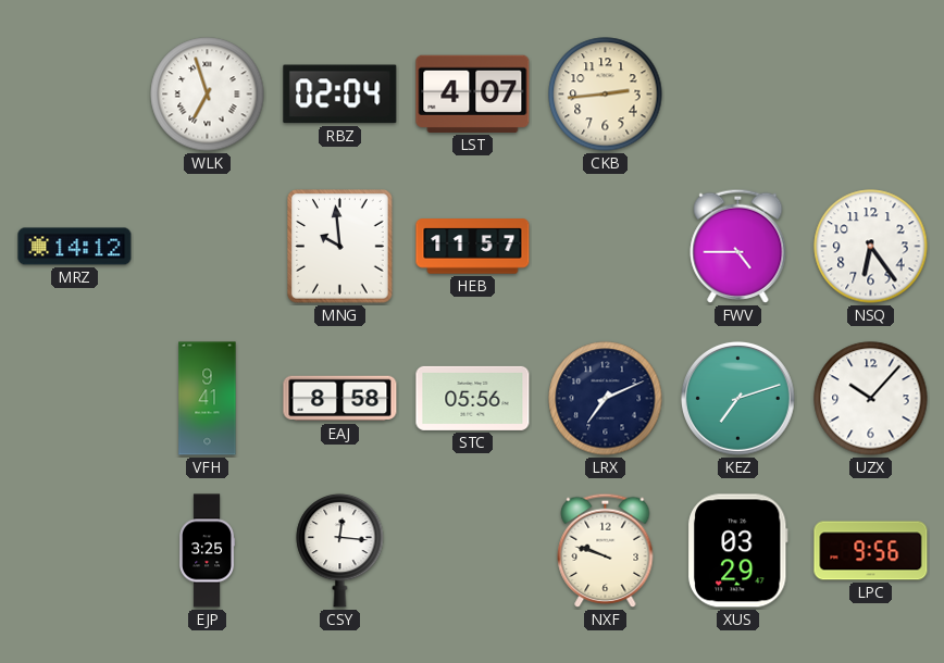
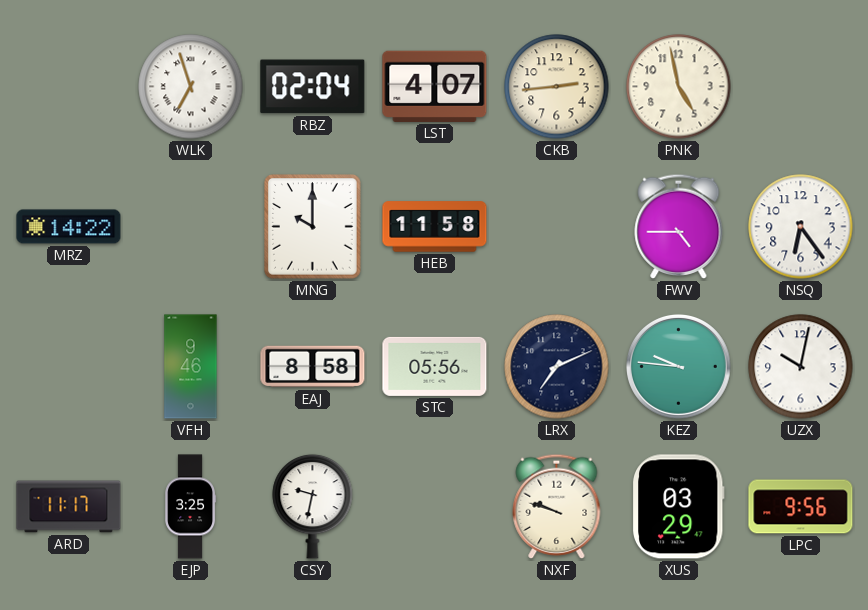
PNK: none -> 4:58
MRZ: 14:12 -> 14:22
MNG: 9:59 -> 10:00
HEB: 11:57 -> 11:58
VFH: 9:41 -> 9:46
KEZ: 7:12 -> 9:46
UZX: 10:07 -> 10:02
ARD: none -> 11:17
CSY: 12:16 -> 9:32
